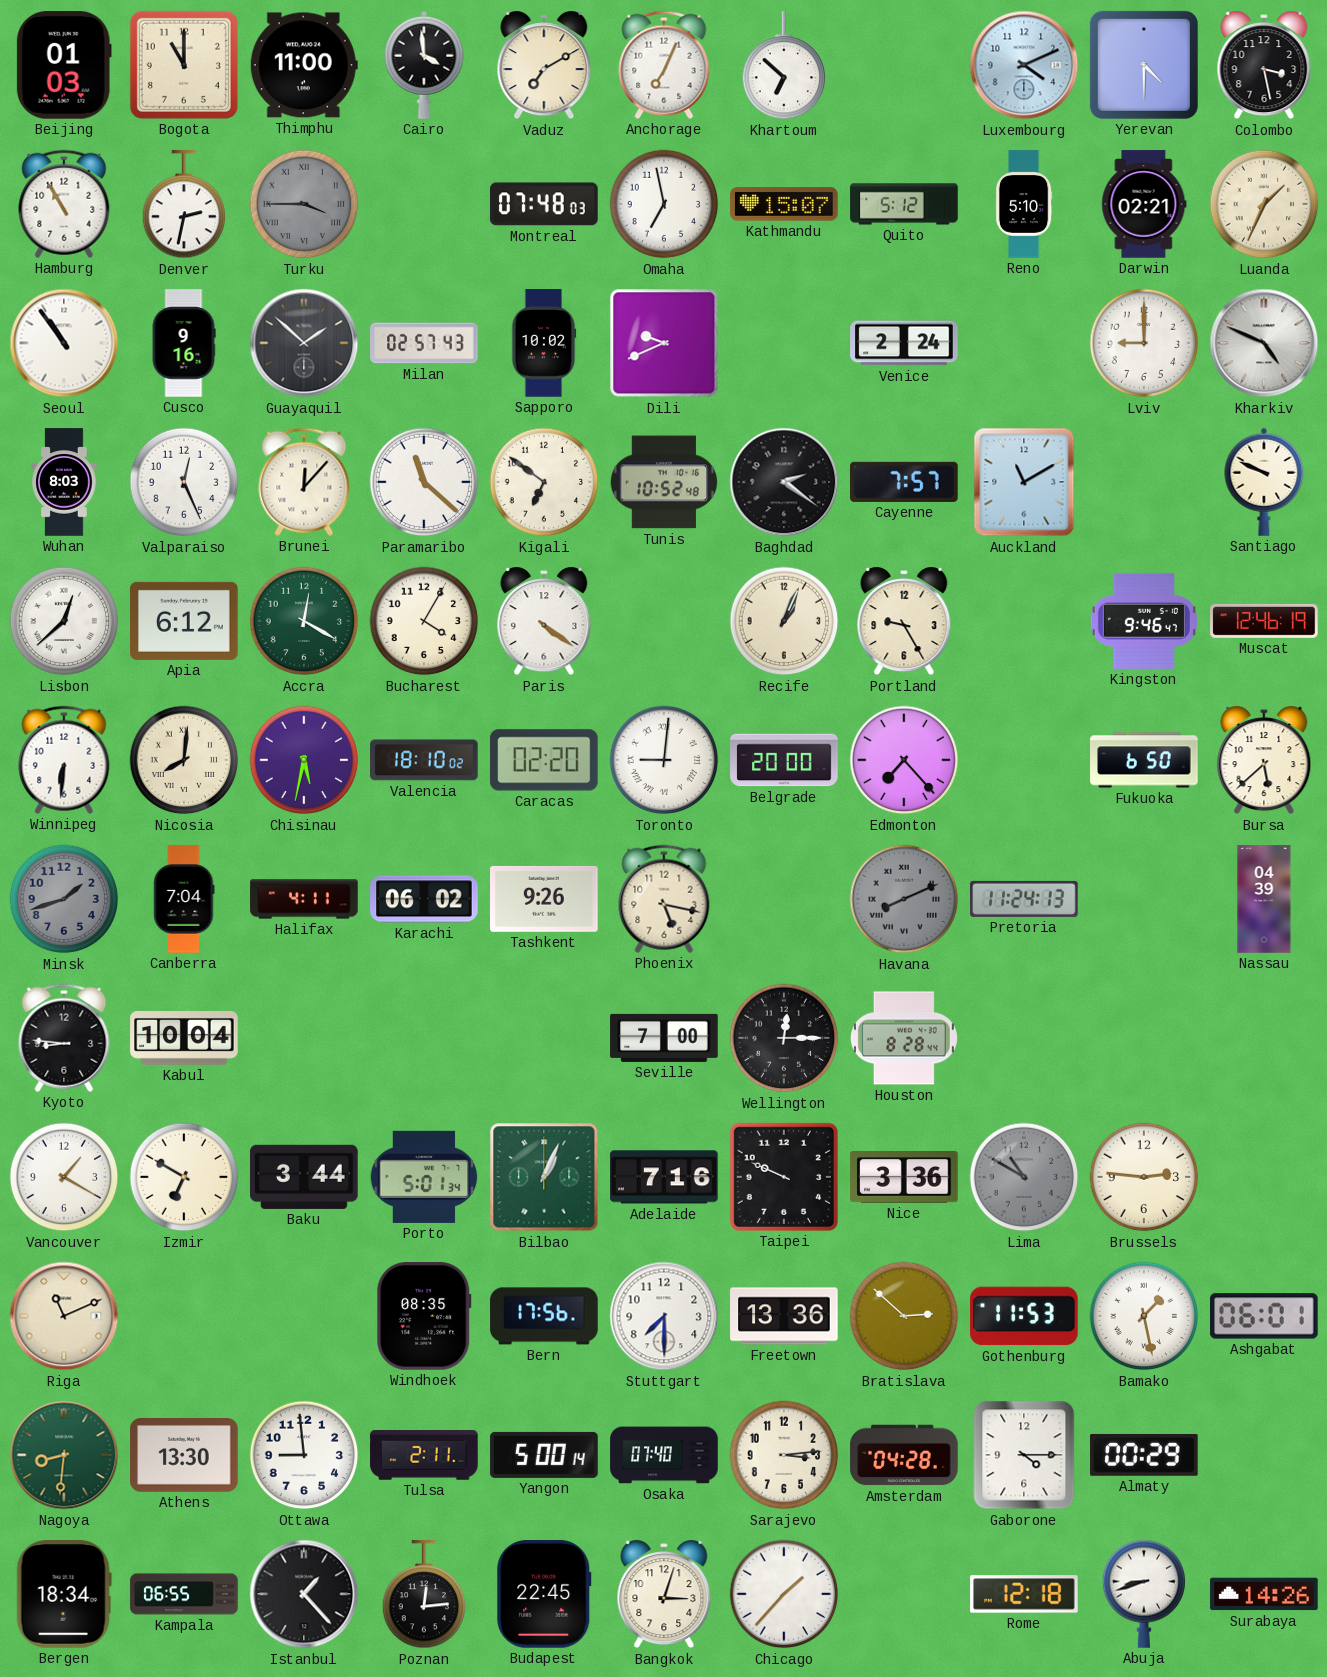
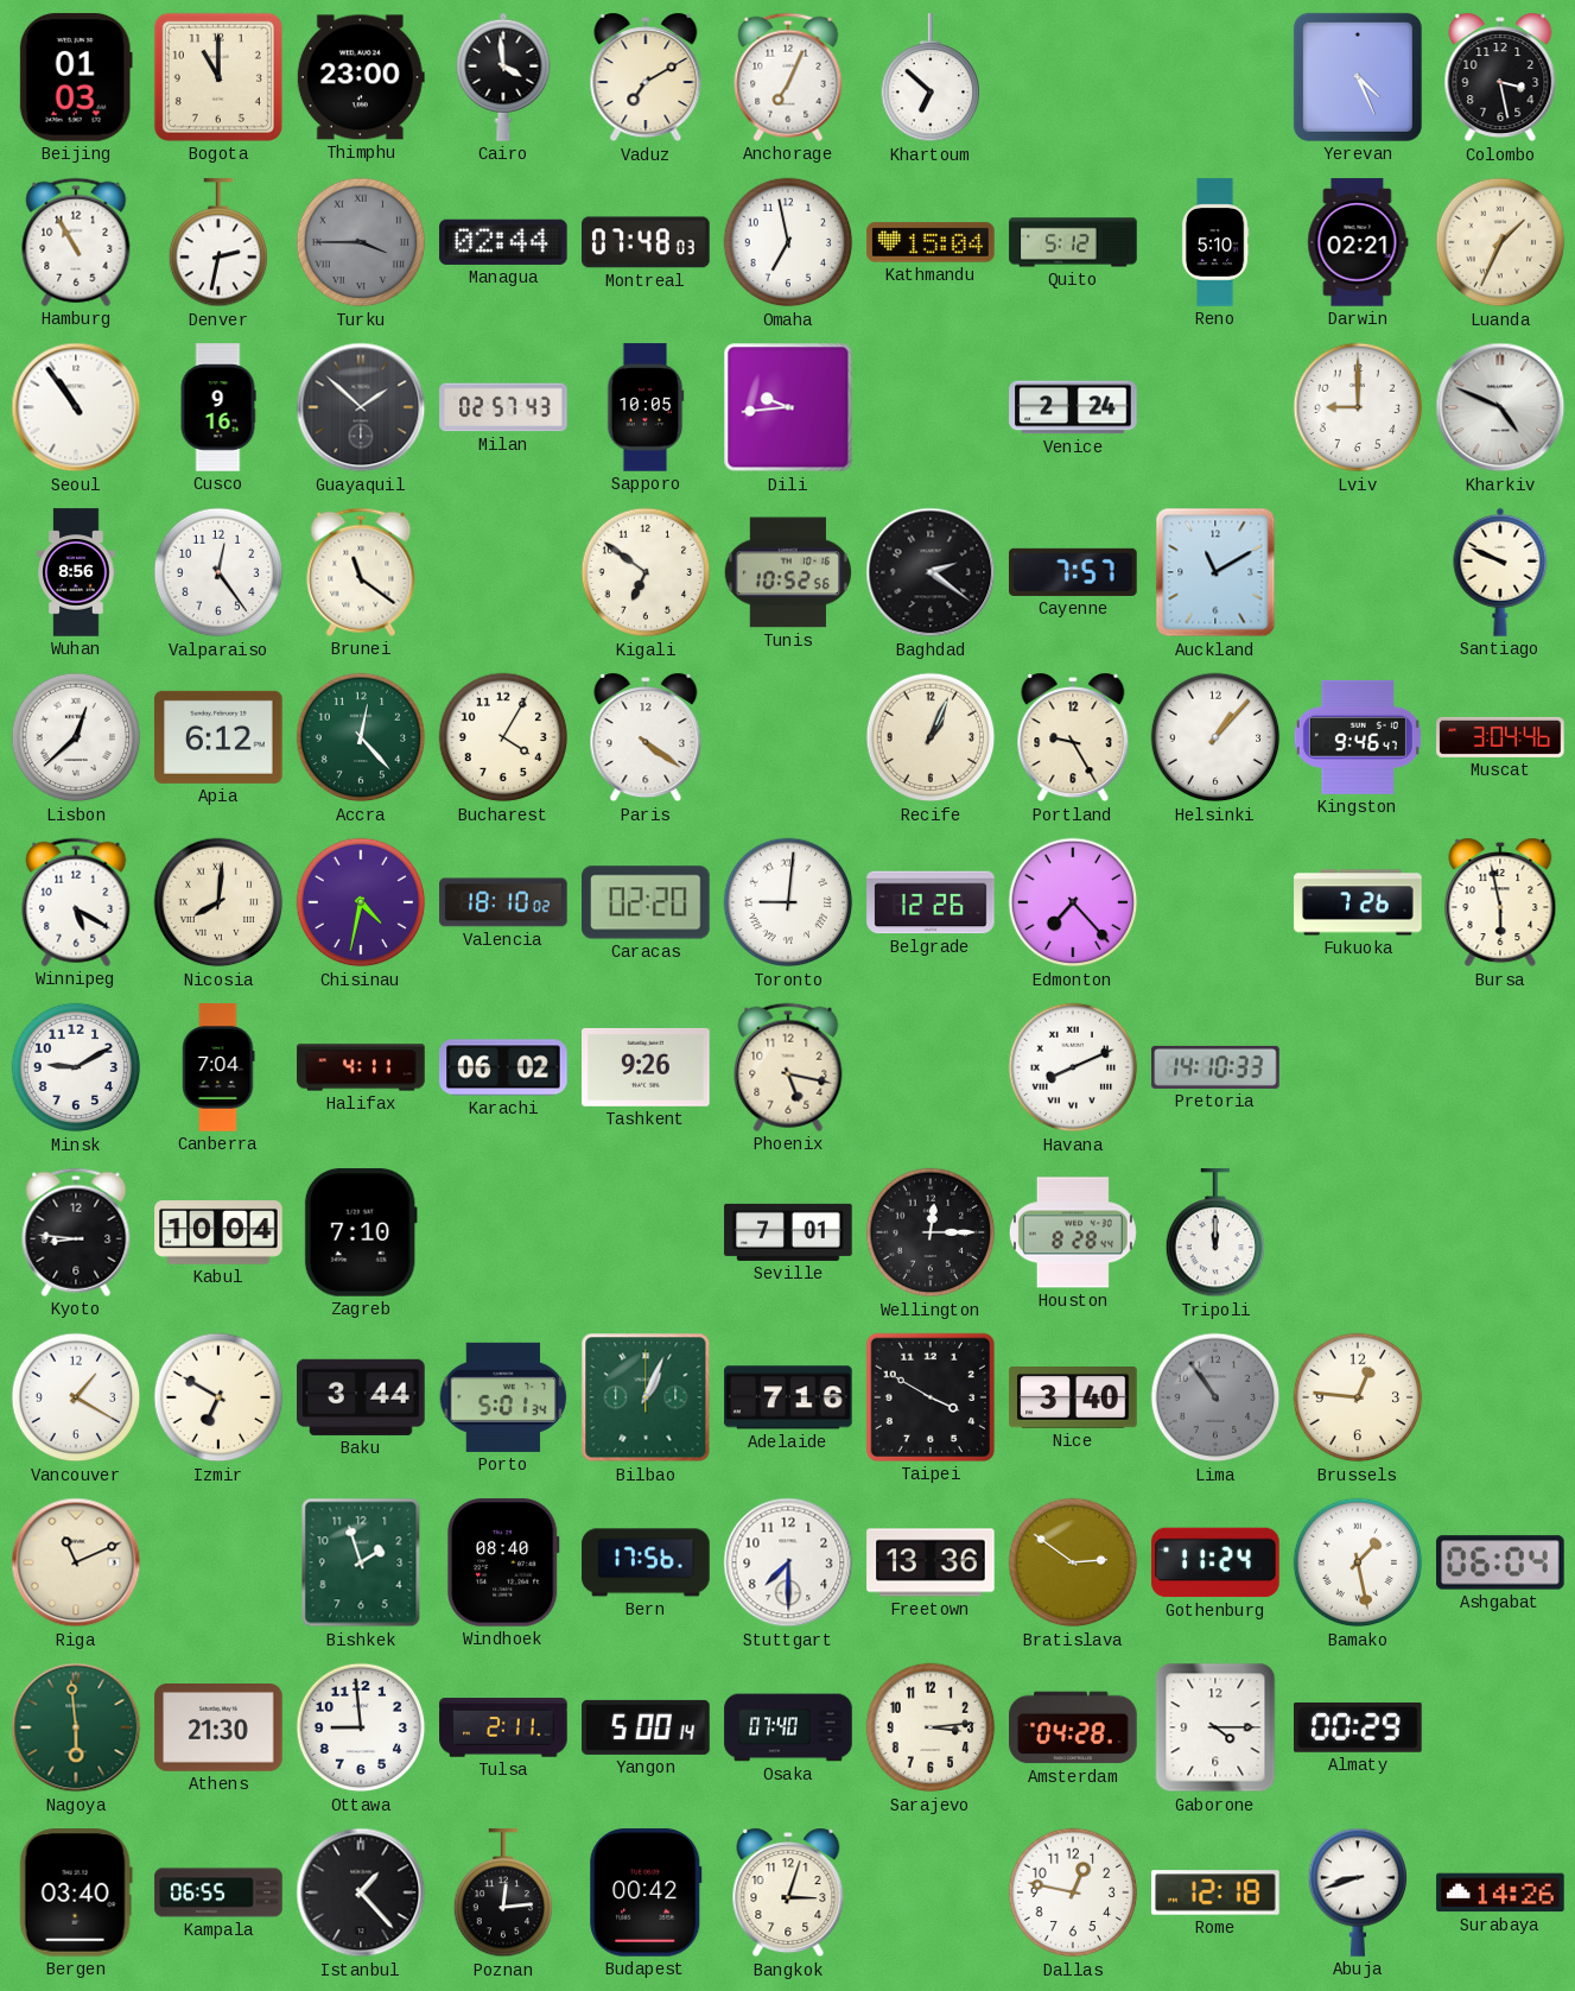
Thimphu: 11:00 -> 23:00
Luxembourg: 4:11 -> none
Yerevan: 4:30 -> 4:26
Managua: none -> 02:44
Kathmandu: 15:07 -> 15:04
Sapporo: 10:02 -> 10:05
Dili: 9:41 -> 9:44
Wuhan: 8:03 -> 8:56
Valparaiso: 12:26 -> 12:24
Brunei: 12:07 -> 11:21
Paramaribo: 11:22 -> none
Tunis: 10:52:48 -> 10:52:56
Accra: 12:20 -> 12:23
Helsinki: none -> 1:07
Muscat: 12:46 -> 3:04
Winnipeg: 6:31 -> 5:20
Chisinau: 5:32 -> 4:32
Belgrade: 20:00 -> 12:26
Fukuoka: 6:50 -> 7:26
Bursa: 5:38 -> 5:58
Minsk: 1:42 -> 9:10
Minsk dial: grey -> white
Havana dial: grey -> white
Pretoria: 11:24 -> 14:10
Nassau: 04:39 -> none
Zagreb: none -> 7:10
Seville: 7:00 -> 7:01
Tripoli: none -> 12:00
Taipei: 9:49 -> 3:50
Nice: 3:36 -> 3:40
Lima: 10:50 -> 10:54
Brussels: 2:46 -> 12:46
Bishkek: none -> 1:57
Windhoek: 08:35 -> 08:40
Bratislava: 2:52 -> 2:51
Gothenburg: 11:53 -> 11:24
Ashgabat: 06:01 -> 06:04
Nagoya: 8:31 -> 5:59
Athens: 13:30 -> 21:30
Bergen: 18:34 -> 03:40
Budapest: 22:45 -> 00:42
Chicago: 1:37 -> none
Dallas: none -> 12:47
